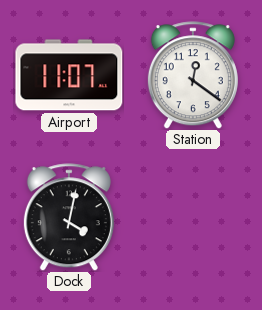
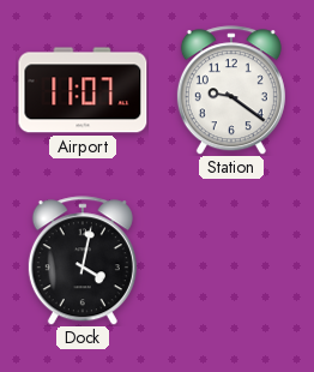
Station: 12:21 -> 9:21
